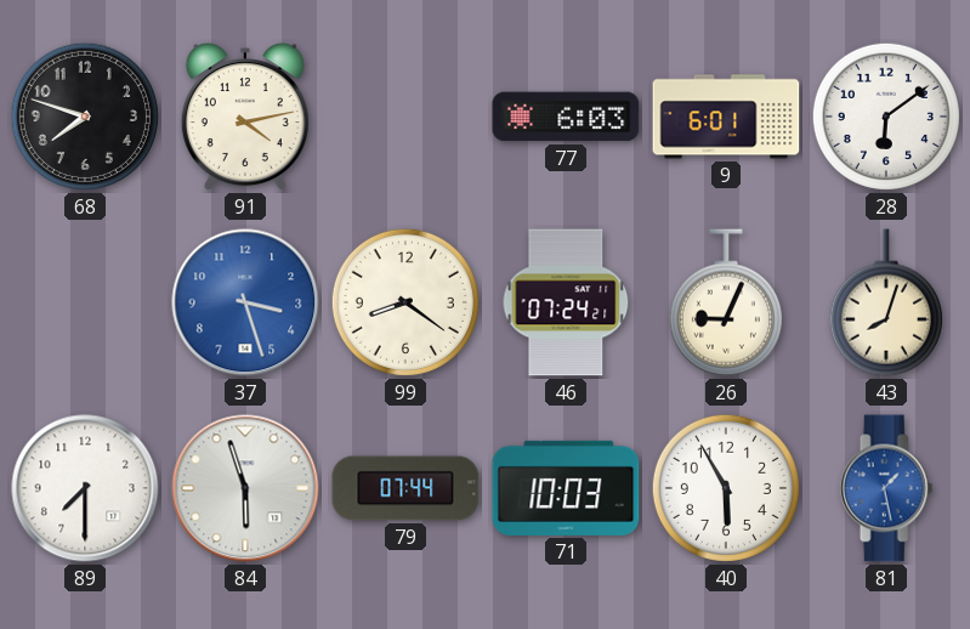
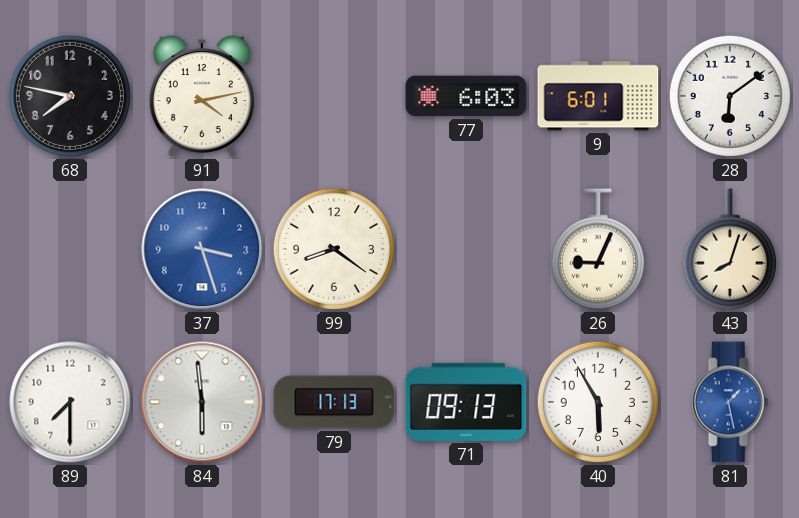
68: 7:48 -> 7:47
46: 07:24 -> none
84: 5:57 -> 5:59
79: 07:44 -> 17:13
71: 10:03 -> 09:13
